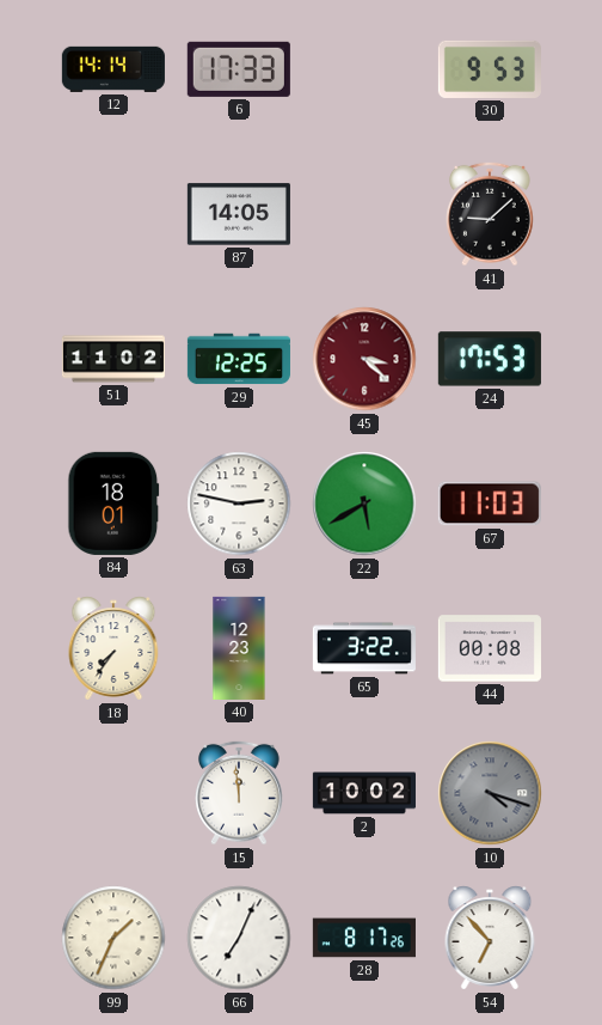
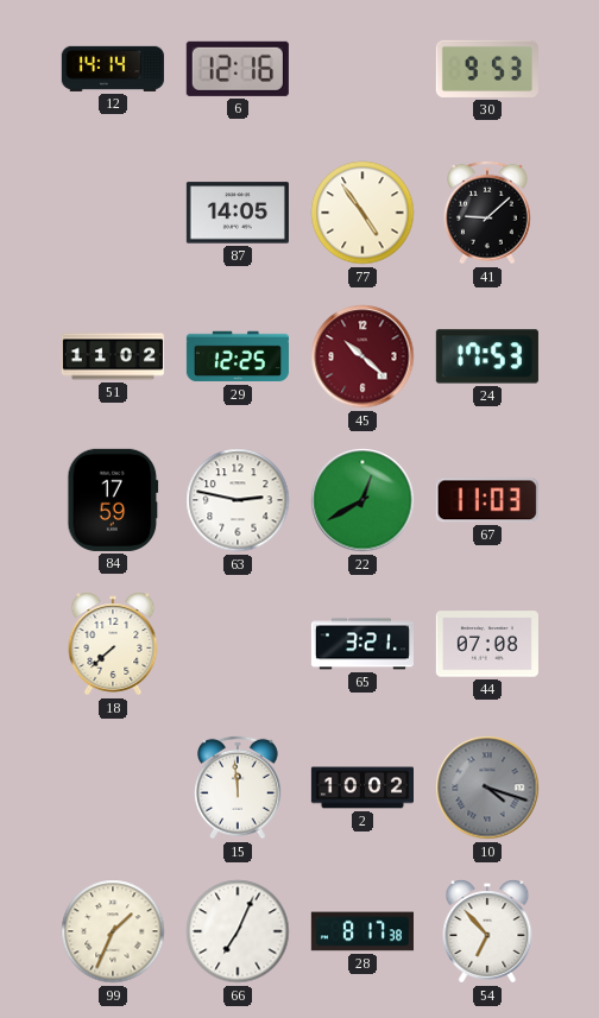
6: 17:33 -> 12:16
77: none -> 4:54
45: 3:22 -> 10:22
84: 18:01 -> 17:59
22: 5:40 -> 12:40
18: 7:36 -> 7:38
40: 12:23 -> none
65: 3:22 -> 3:21
44: 00:08 -> 07:08
28: 8:17:26 -> 8:17:38
